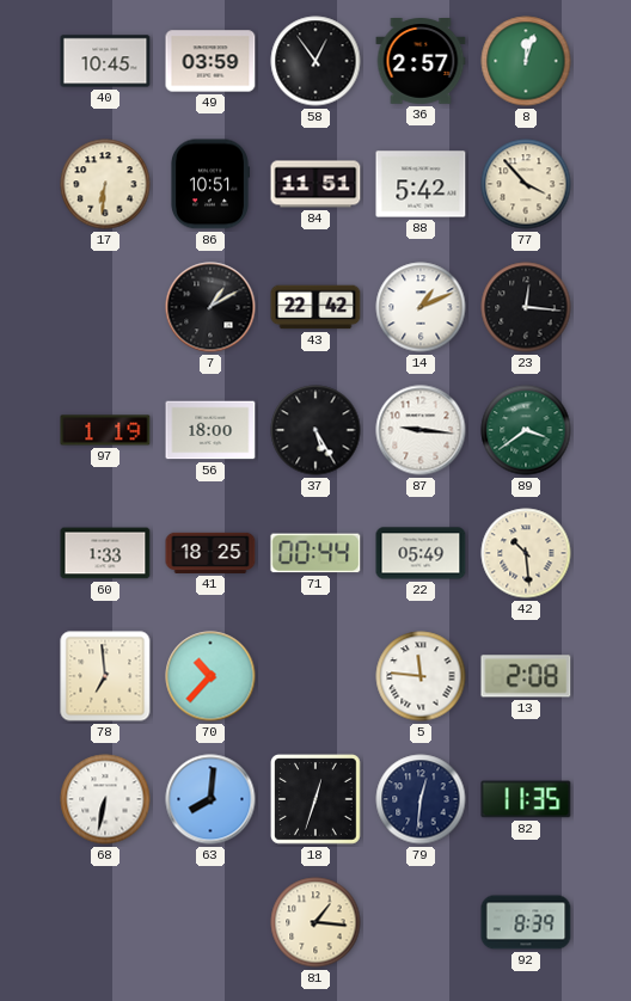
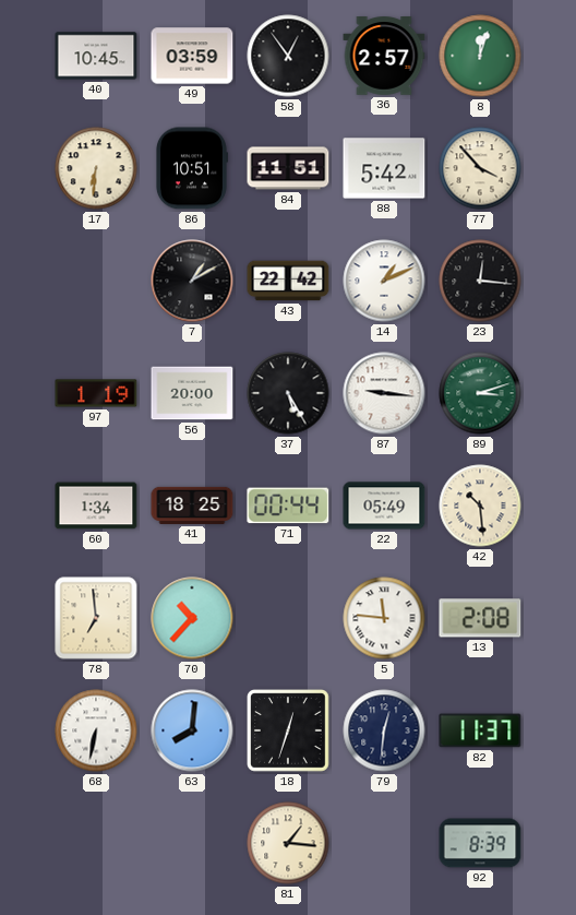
56: 18:00 -> 20:00
89: 3:39 -> 3:12
60: 1:33 -> 1:34
82: 11:35 -> 11:37
